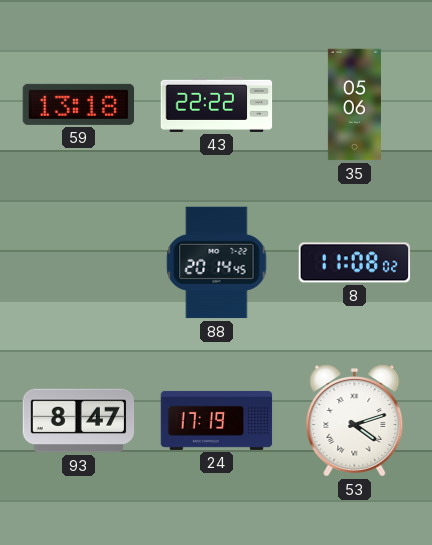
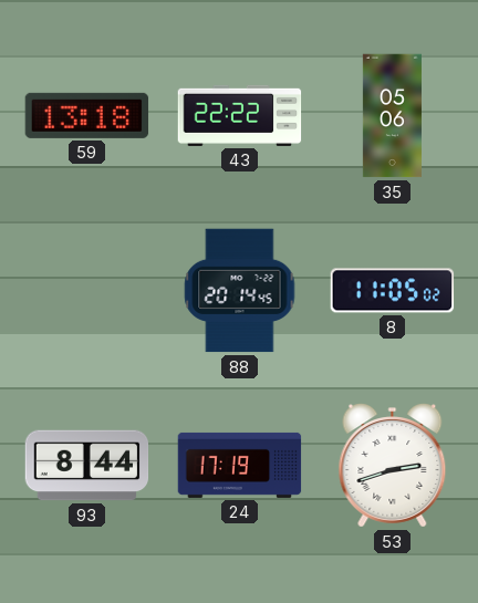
8: 11:08 -> 11:05
93: 8:47 -> 8:44
53: 4:12 -> 2:42
